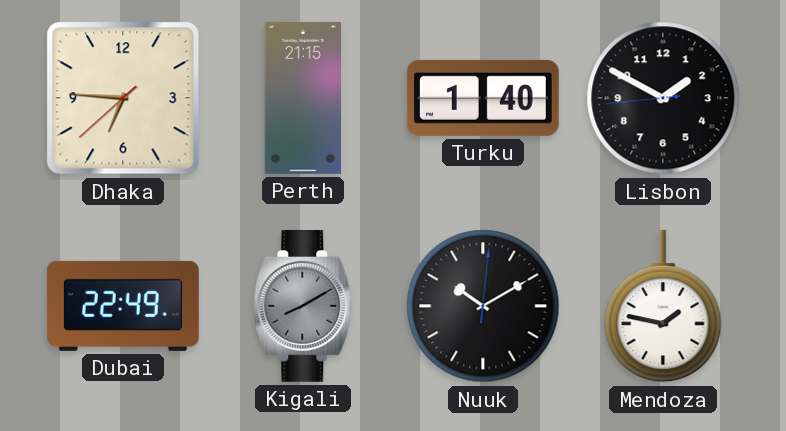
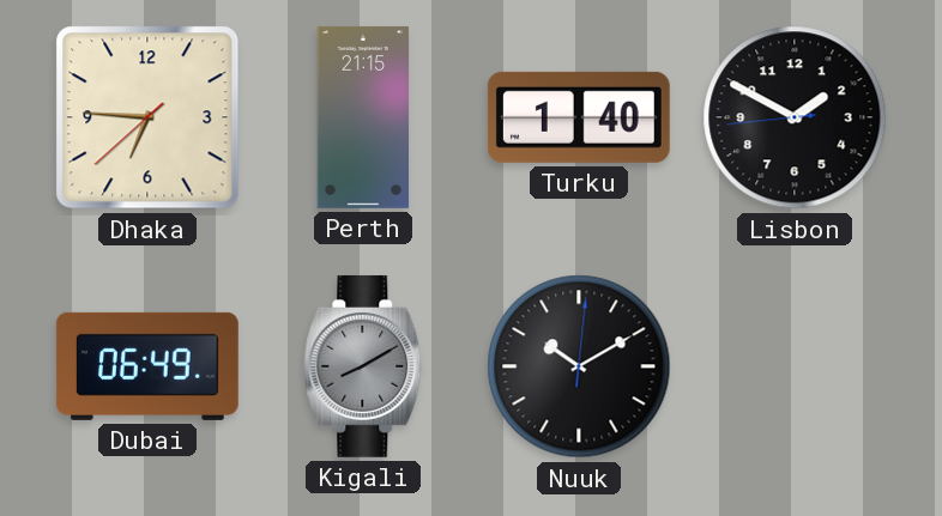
Dubai: 22:49 -> 06:49
Mendoza: 1:47 -> none
